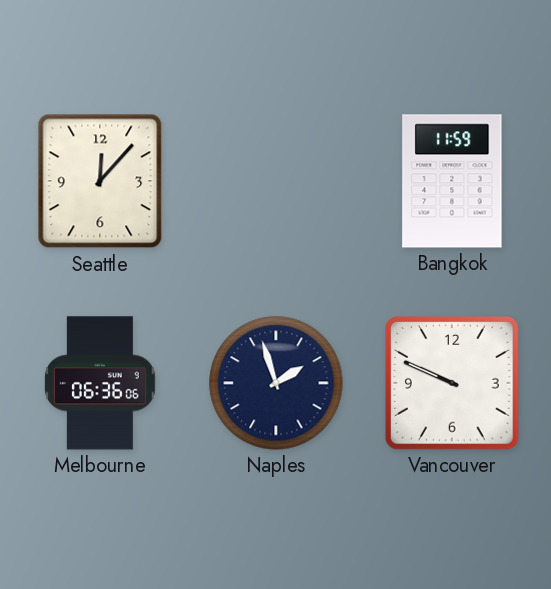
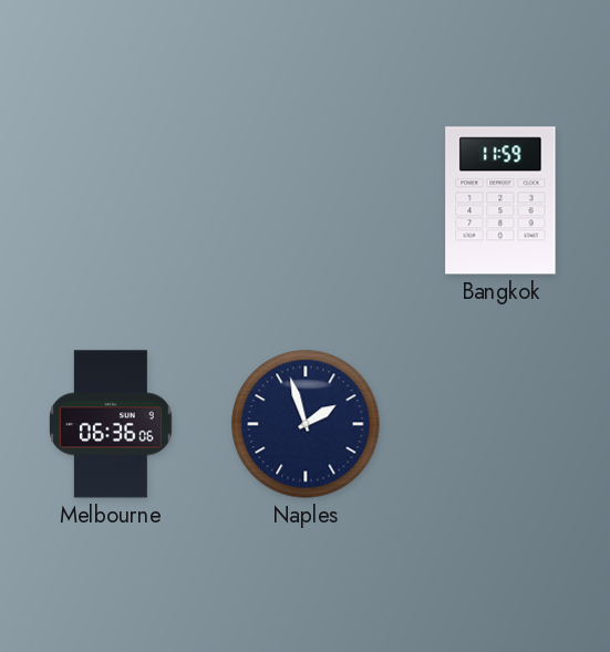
Seattle: 12:07 -> none
Vancouver: 9:49 -> none
